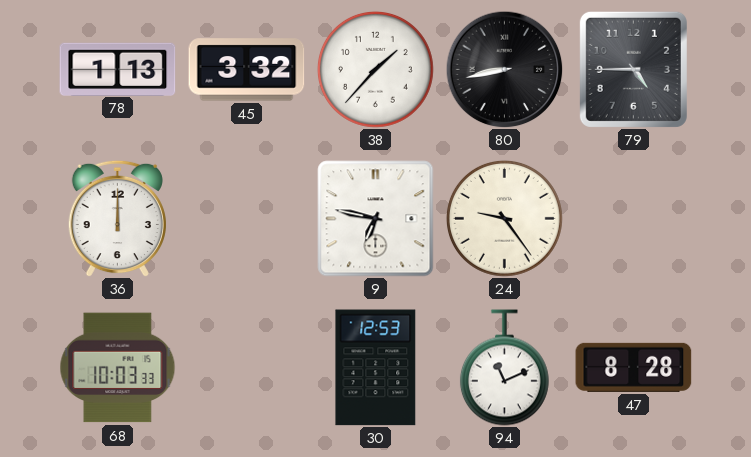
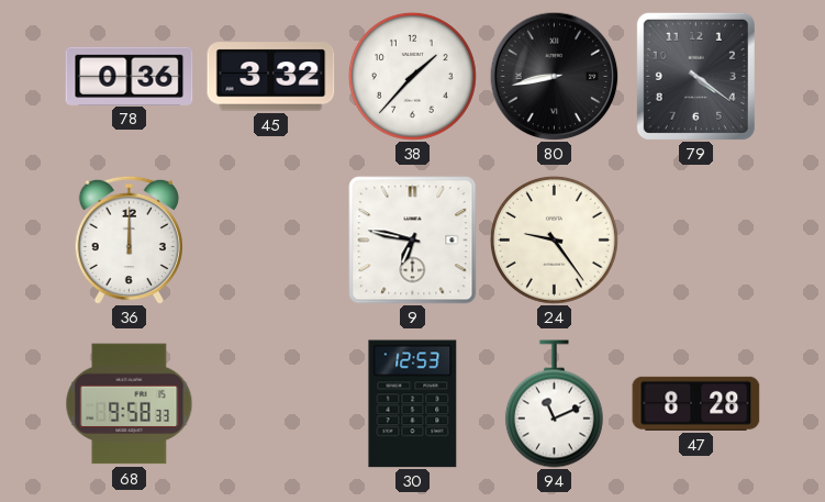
78: 1:13 -> 0:36
79: 4:45 -> 4:21
68: 10:03 -> 9:58
